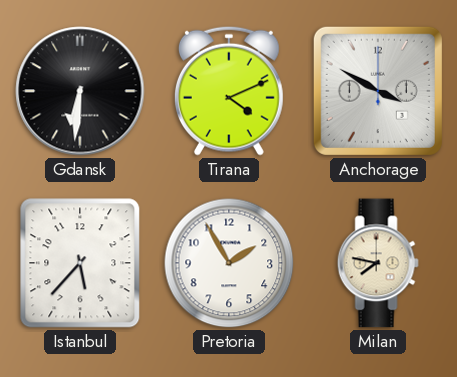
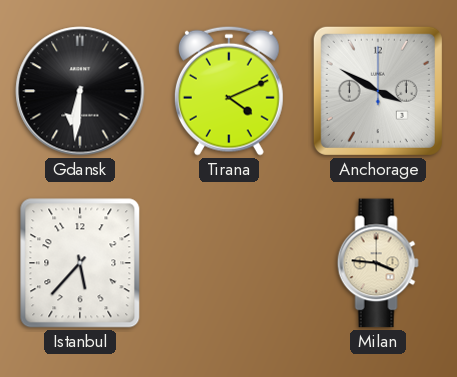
Pretoria: 1:55 -> none
Milan: 7:47 -> 3:46
